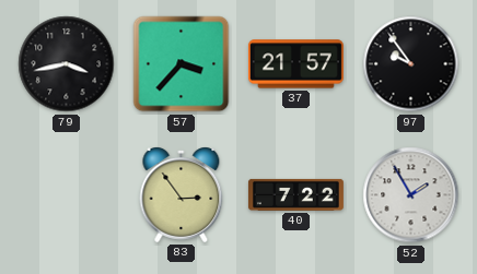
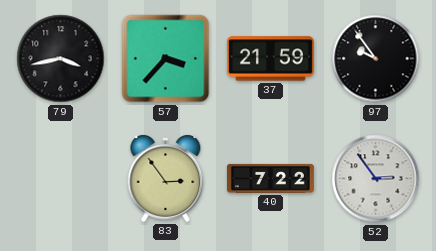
37: 21:57 -> 21:59
52: 1:55 -> 2:54
